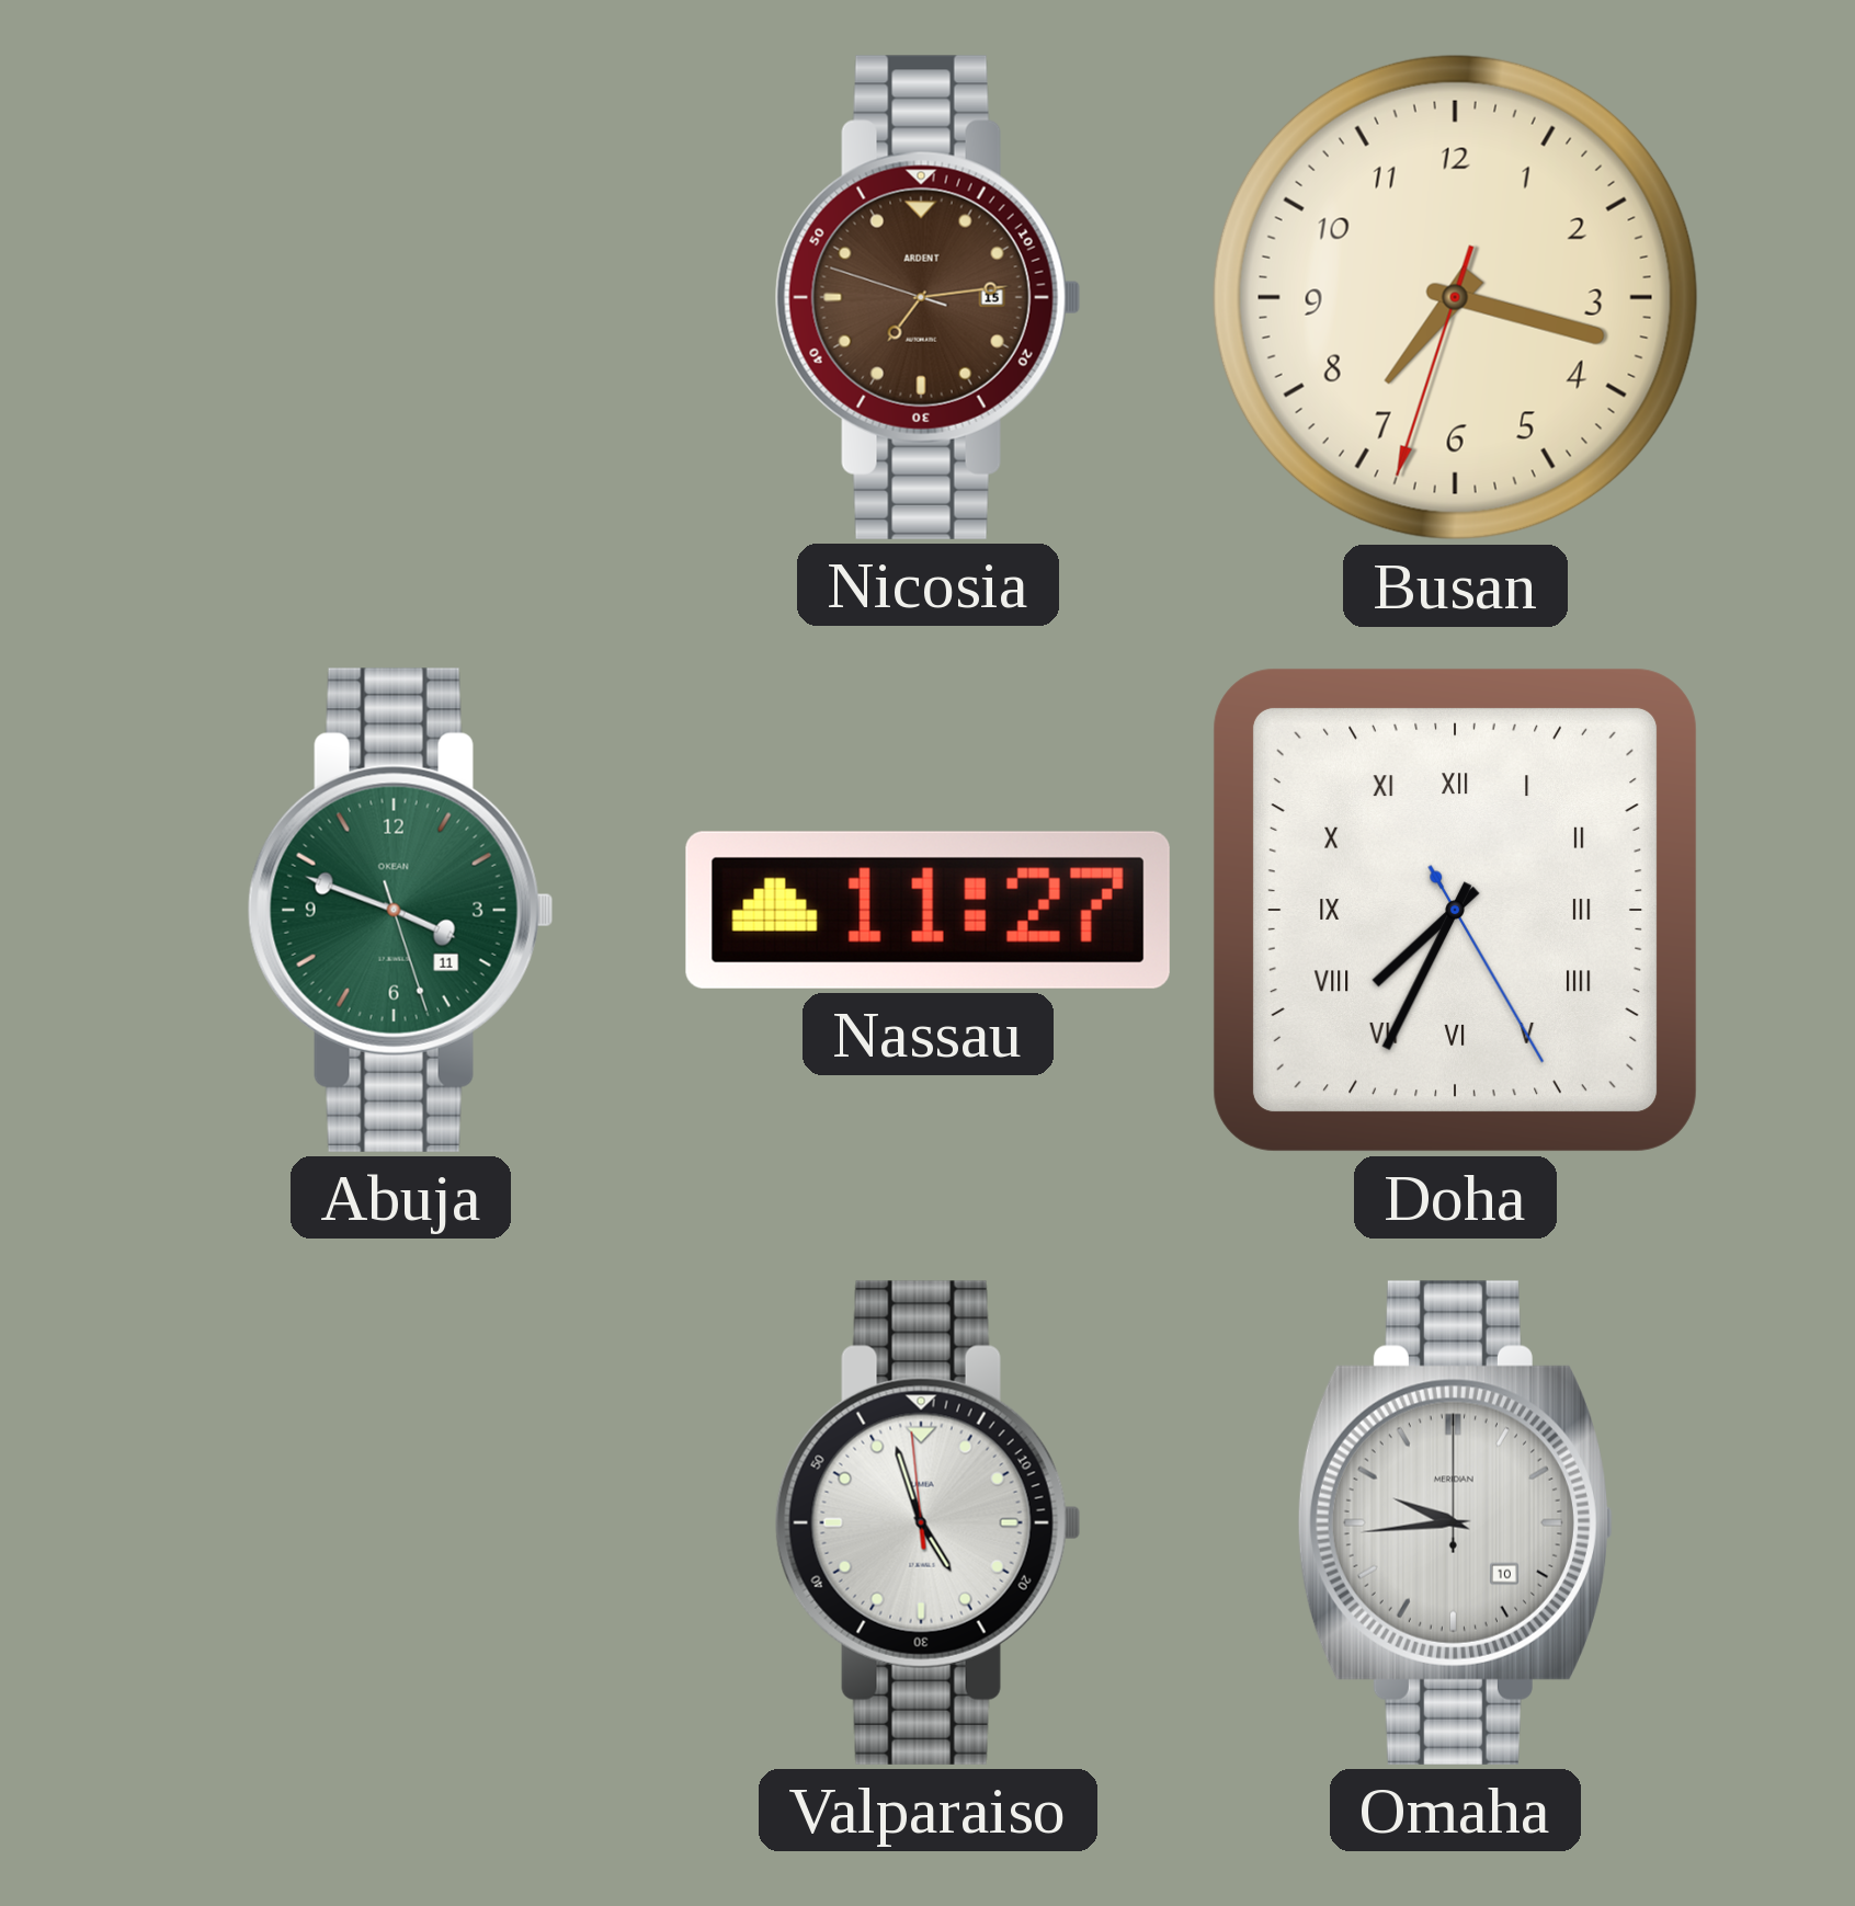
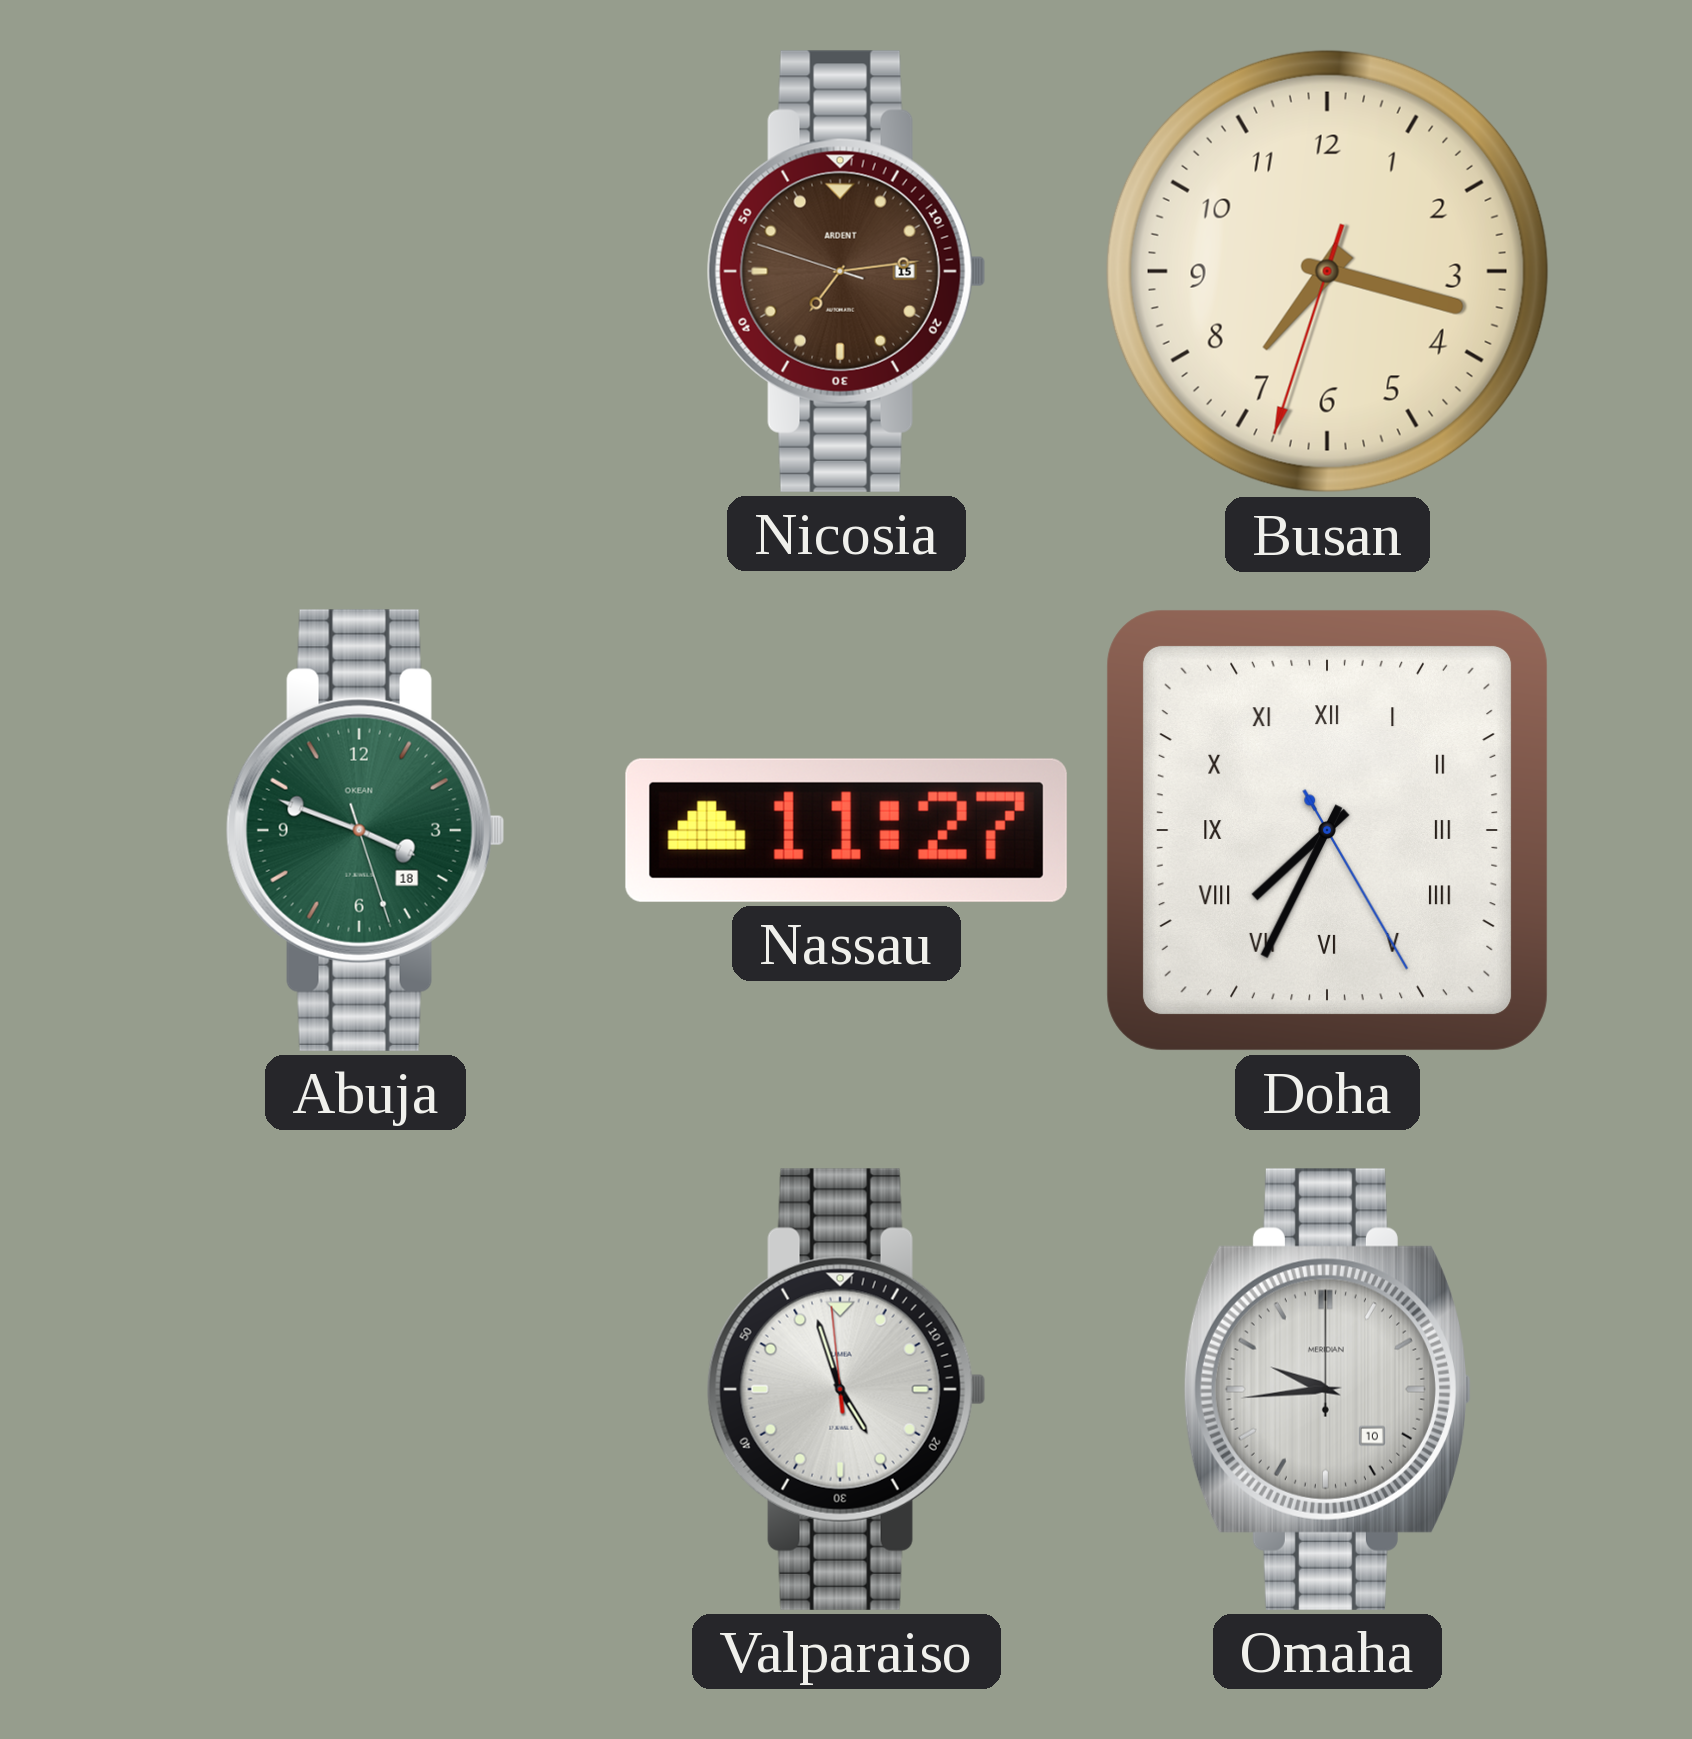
Abuja date: 11 -> 18
